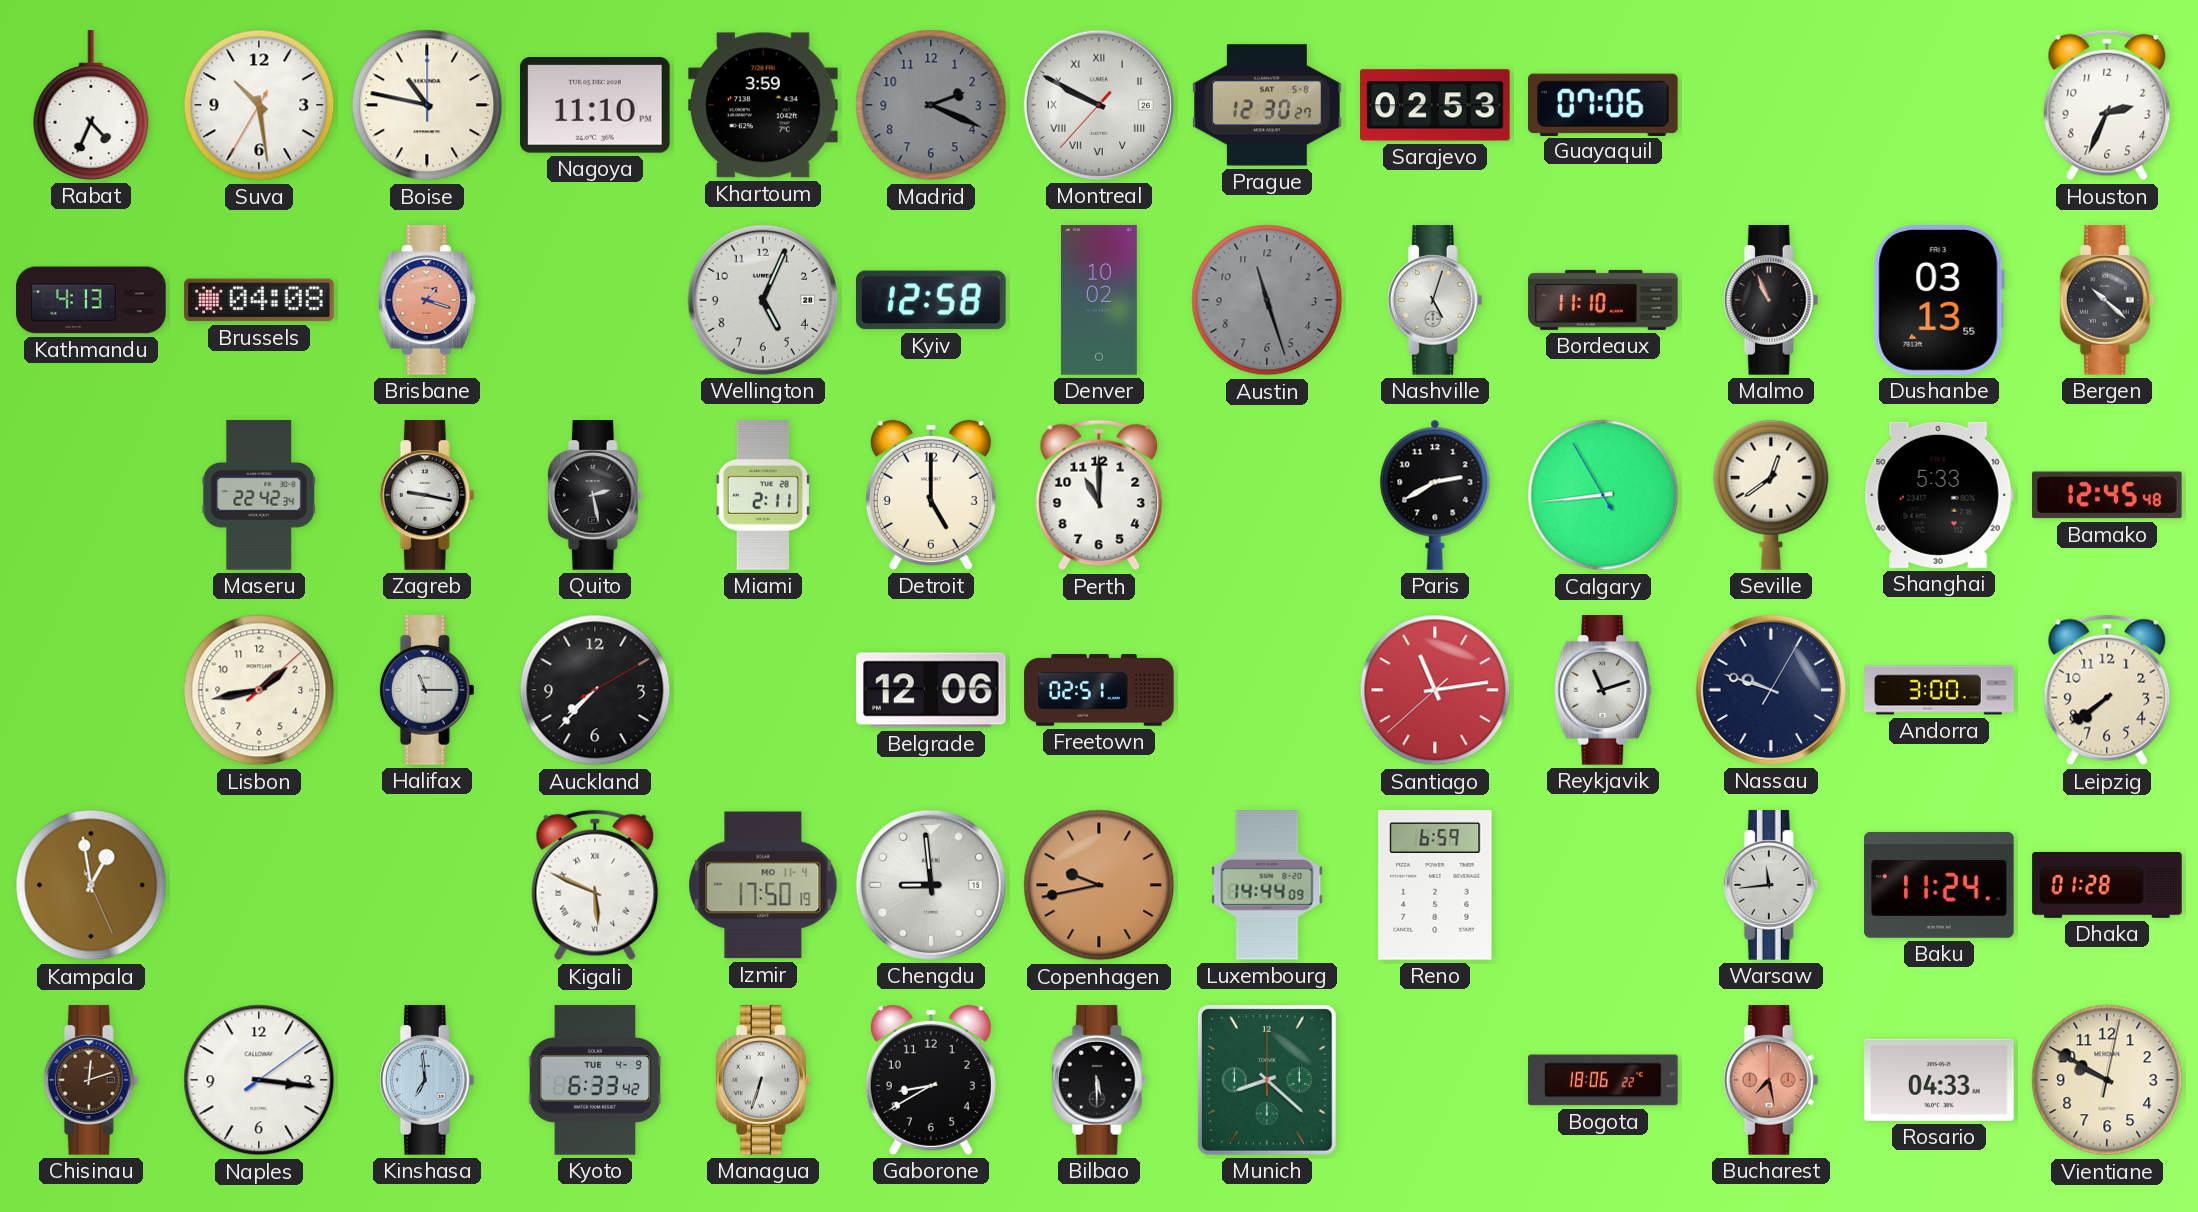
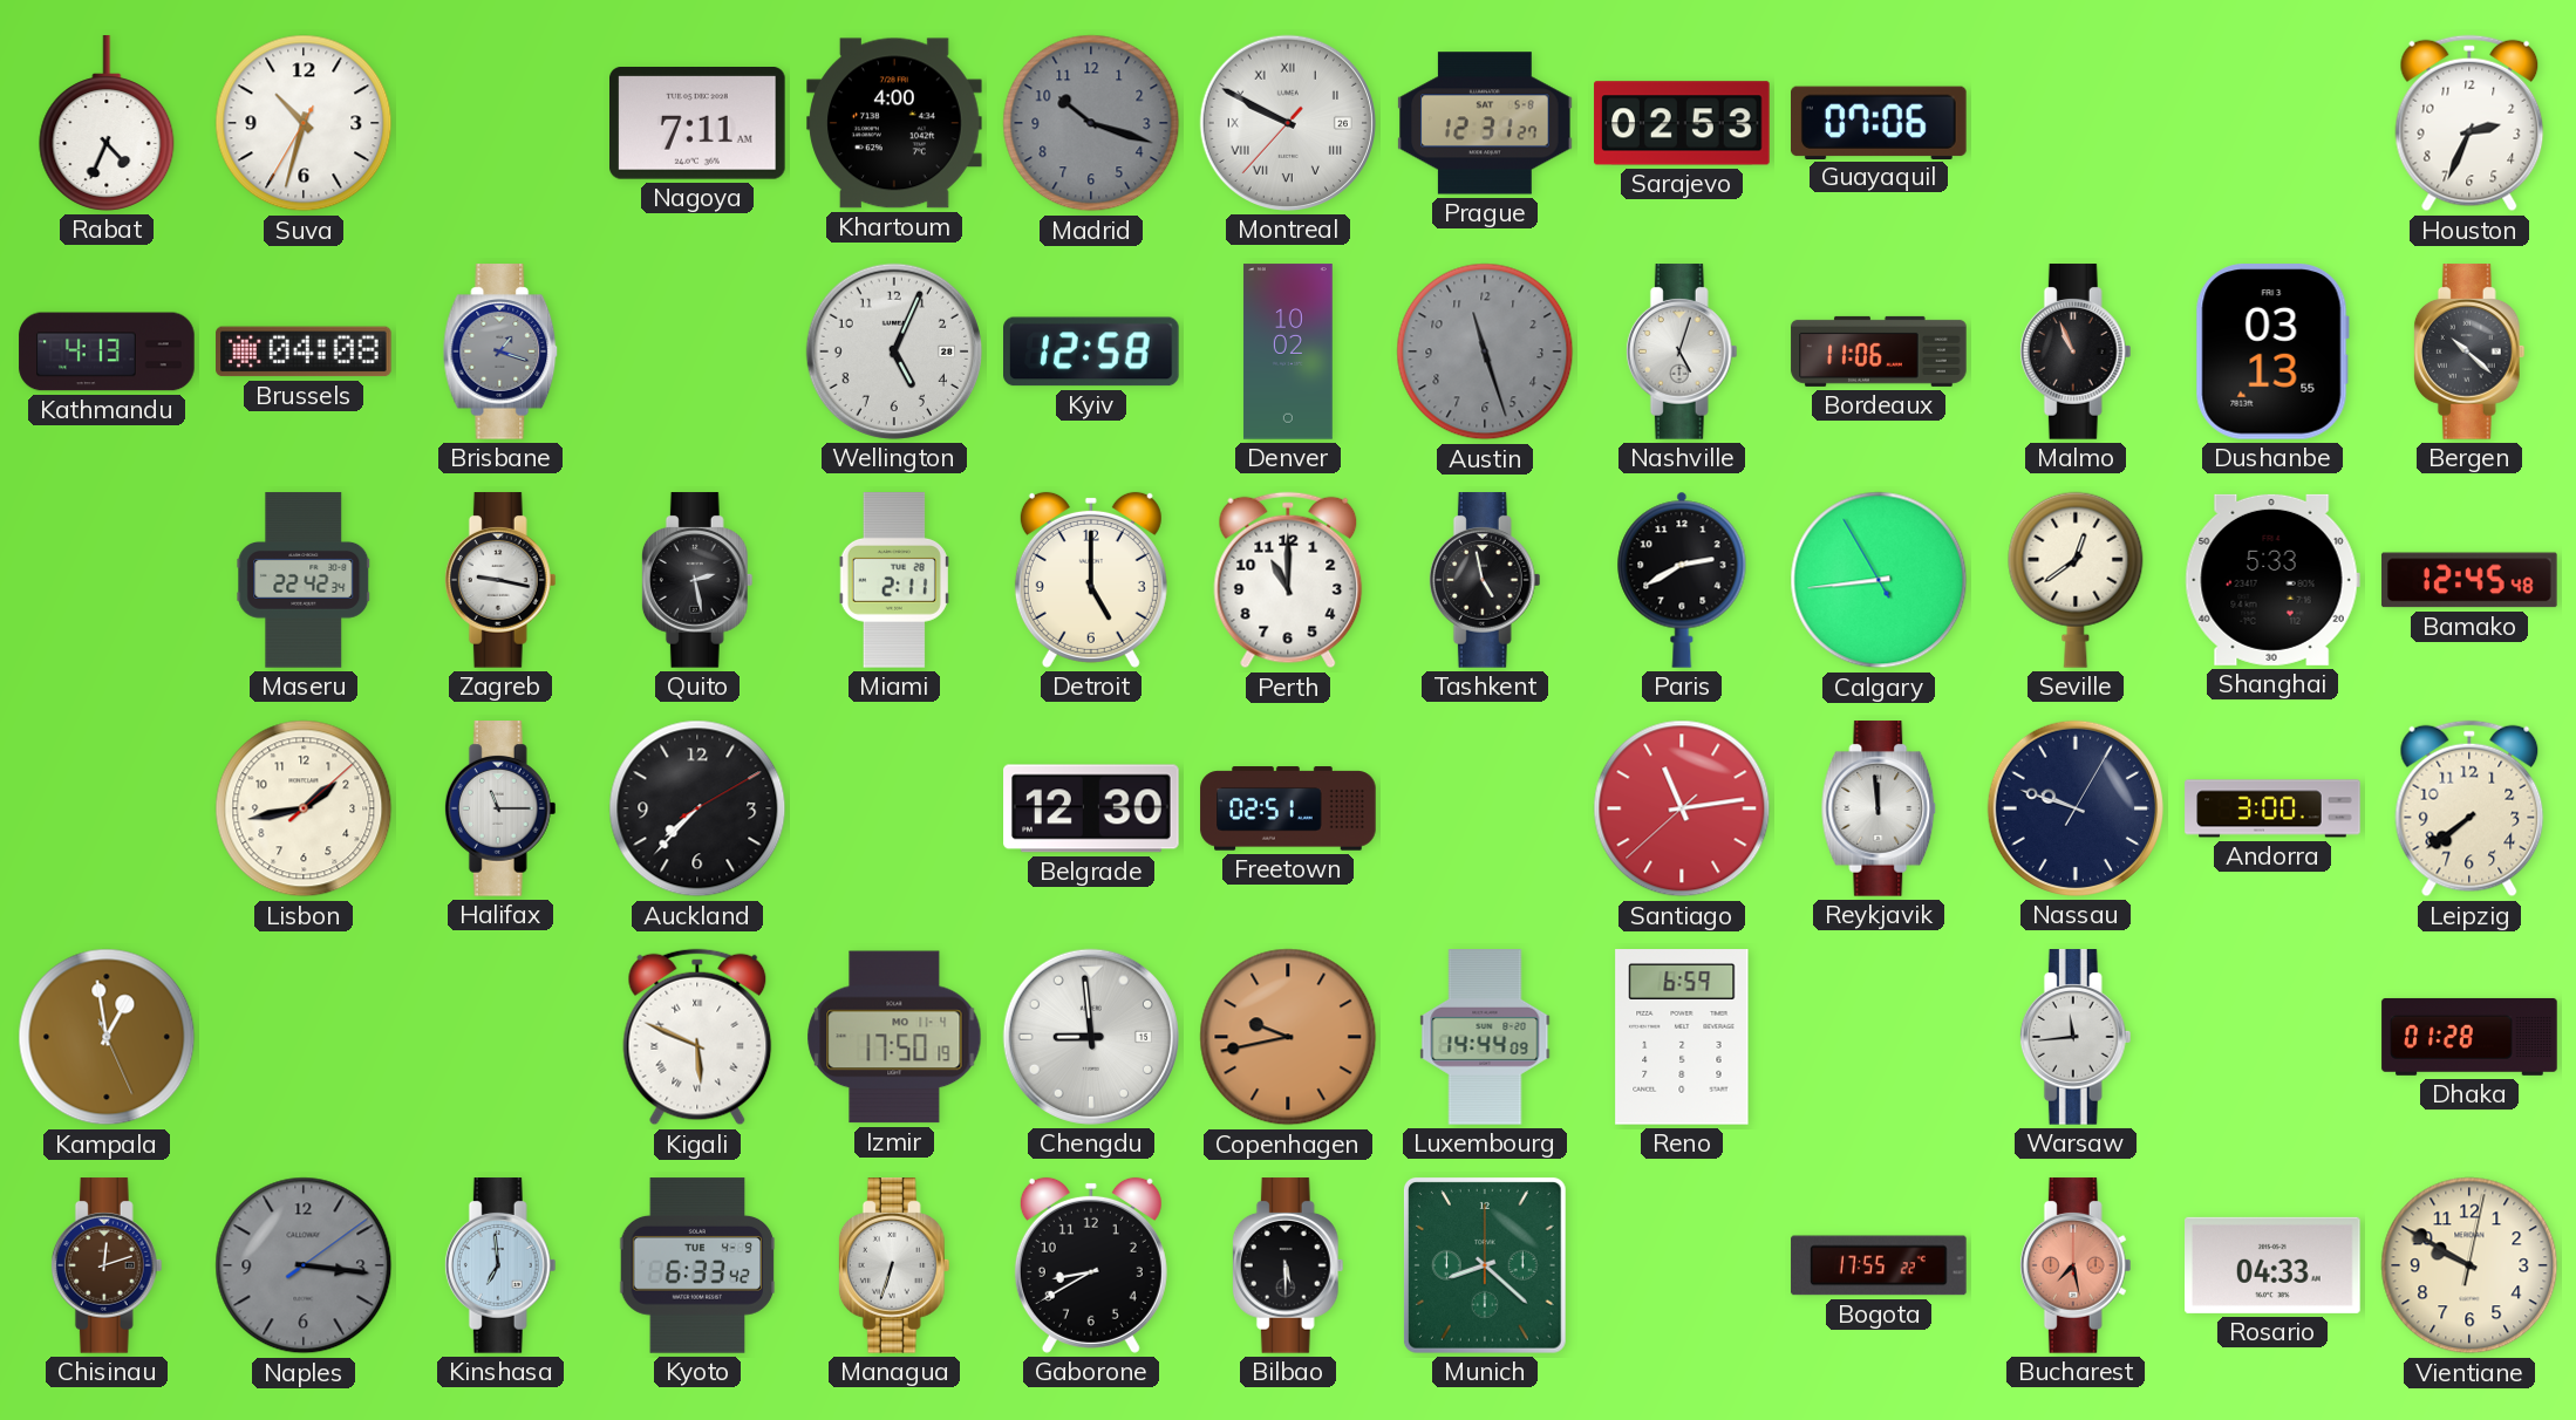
Suva: 10:28 -> 10:32
Boise: 10:47 -> none
Nagoya: 11:10 -> 7:11
Khartoum: 3:59 -> 4:00
Madrid: 2:19 -> 10:18
Prague: 12:30 -> 12:31
Brisbane dial: salmon -> grey
Bordeaux: 11:10 -> 11:06
Tashkent: none -> 4:58
Belgrade: 12:06 -> 12:30
Reykjavik: 11:12 -> 11:59
Baku: 11:24 -> none
Naples dial: white -> grey
Bogota: 18:06 -> 17:55
